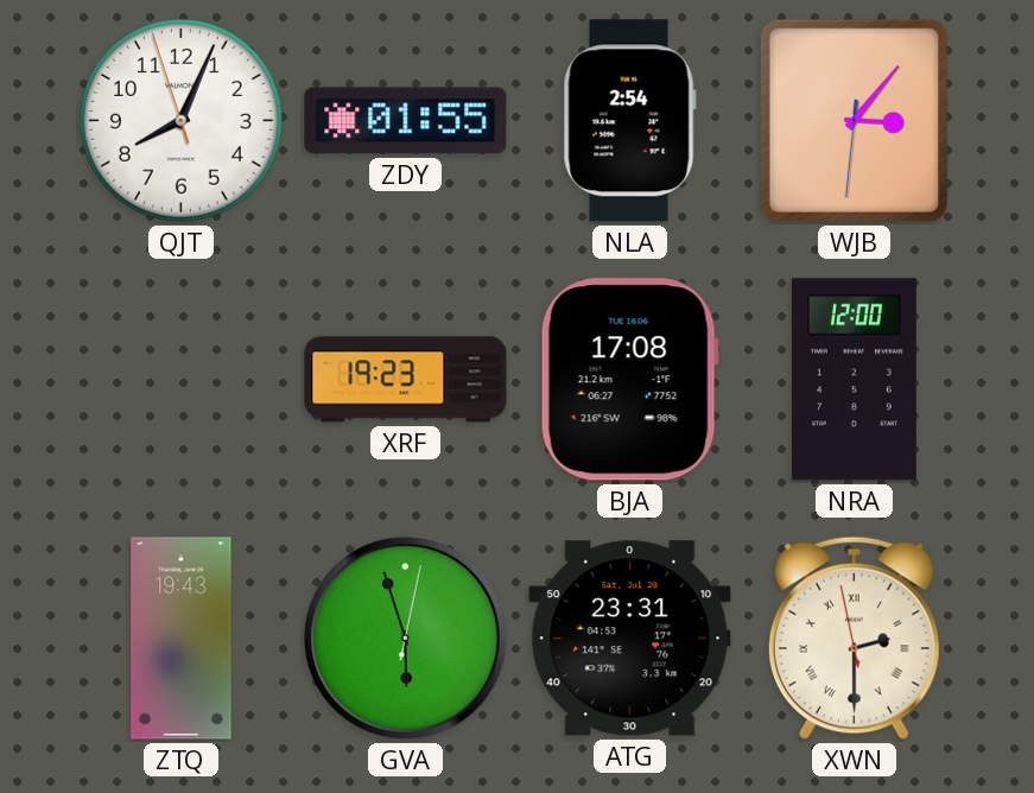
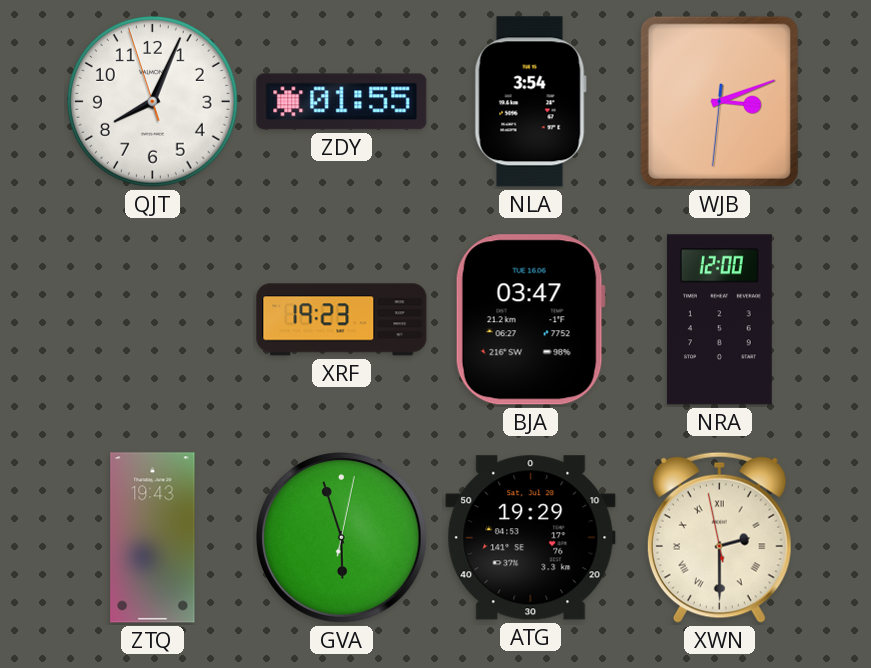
NLA: 2:54 -> 3:54
WJB: 3:06 -> 3:11
BJA: 17:08 -> 03:47
ATG: 23:31 -> 19:29
